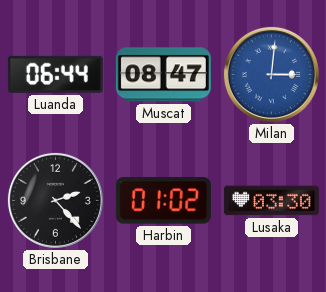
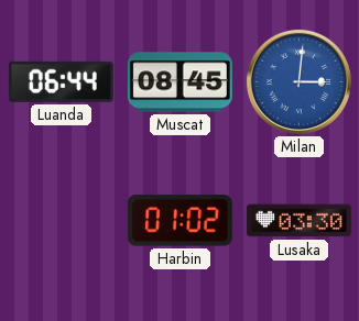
Muscat: 08:47 -> 08:45
Brisbane: 2:23 -> none
